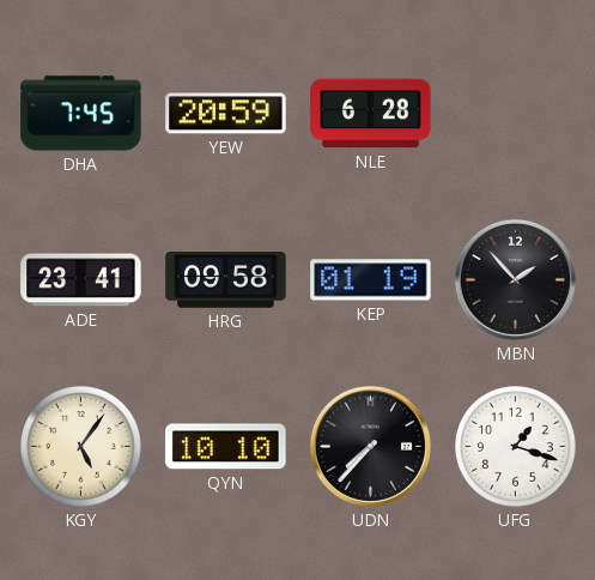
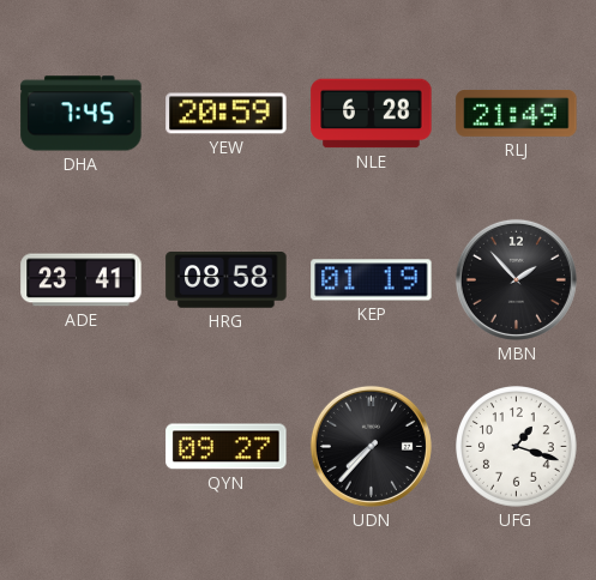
RLJ: none -> 21:49
HRG: 09:58 -> 08:58
KGY: 5:06 -> none
QYN: 10:10 -> 09:27
